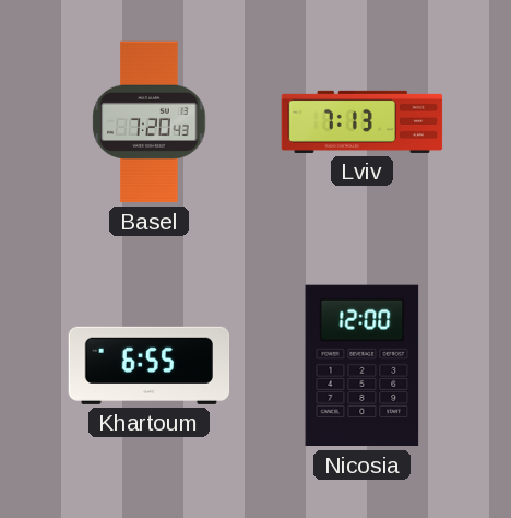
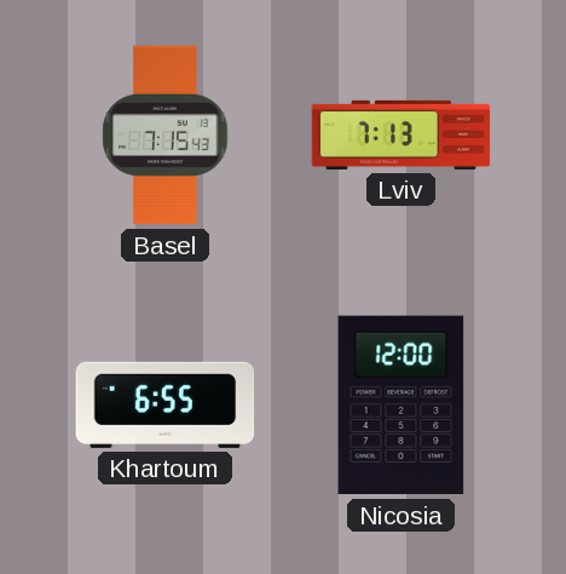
Basel: 7:20 -> 7:15
